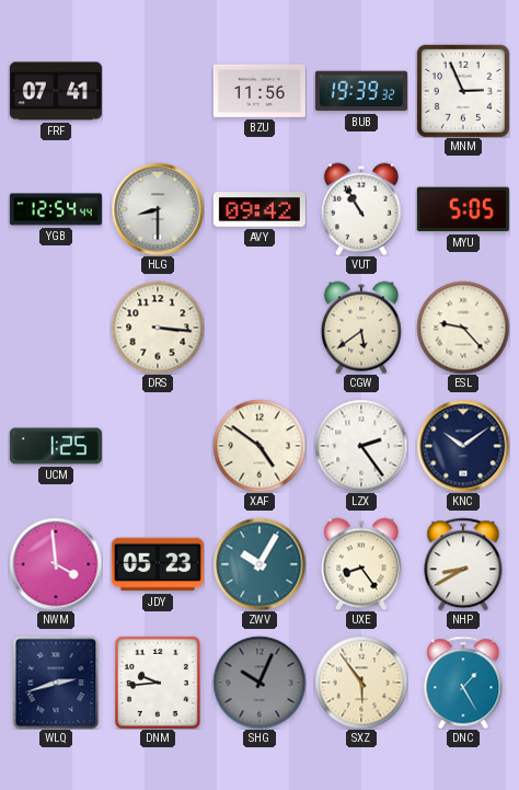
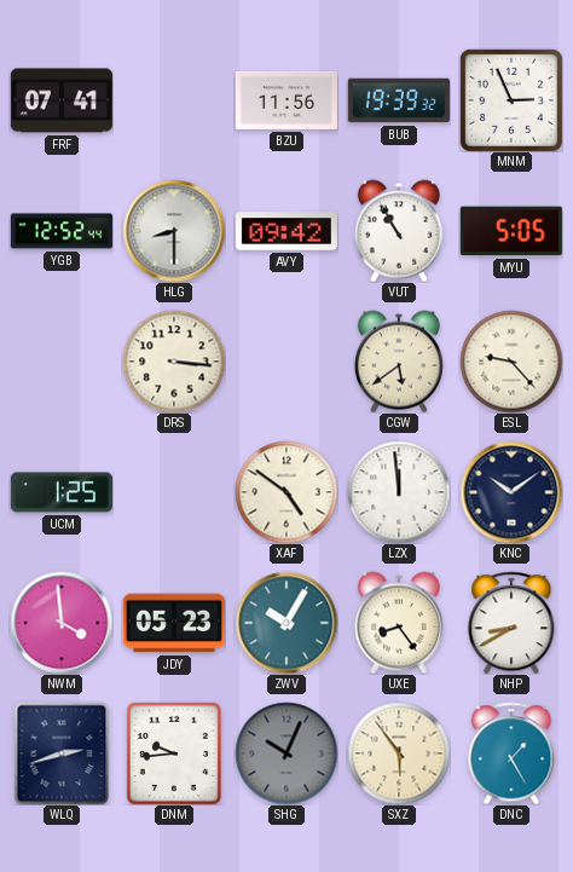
YGB: 12:54 -> 12:52
LZX: 2:24 -> 11:59
